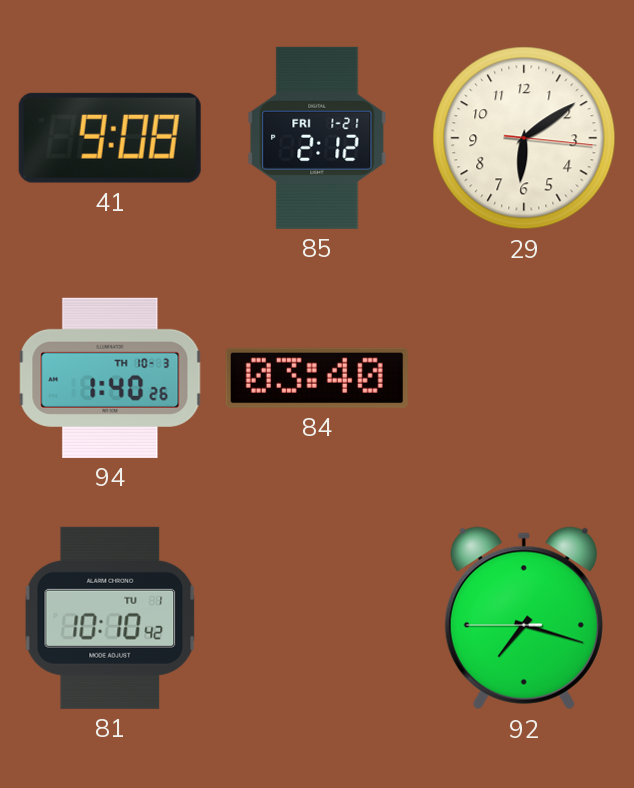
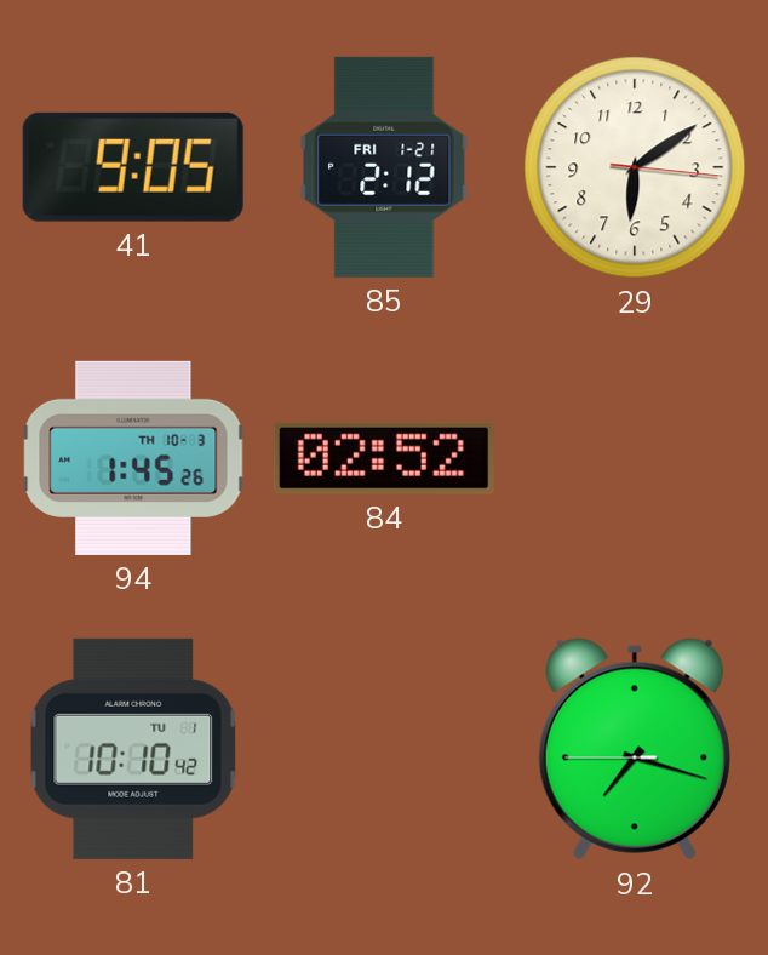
41: 9:08 -> 9:05
94: 1:40 -> 1:45
84: 03:40 -> 02:52
